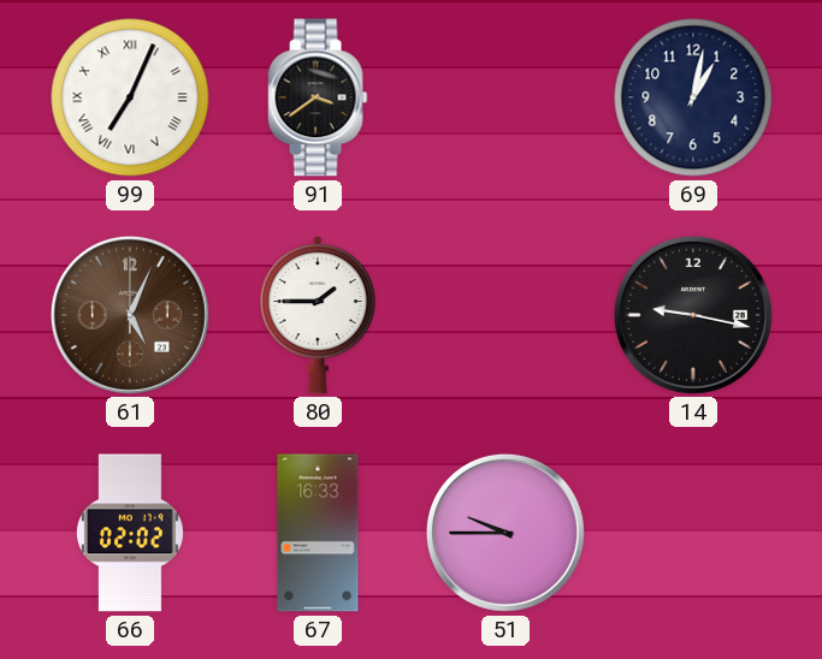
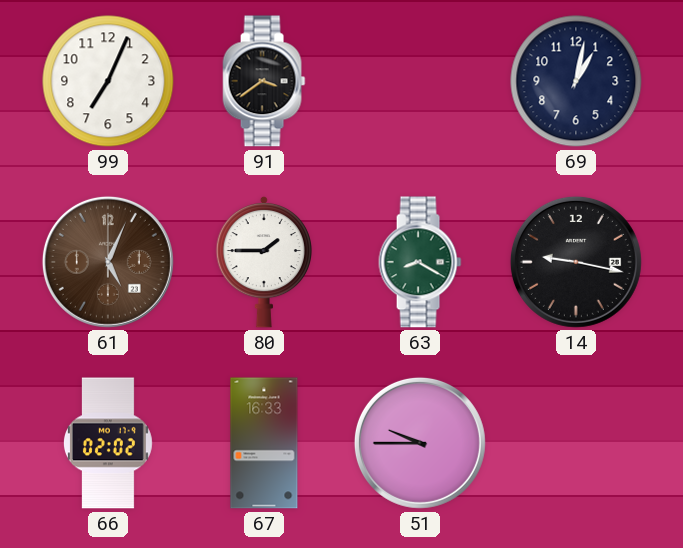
99 numerals: Roman -> Arabic
63: none -> 8:20
